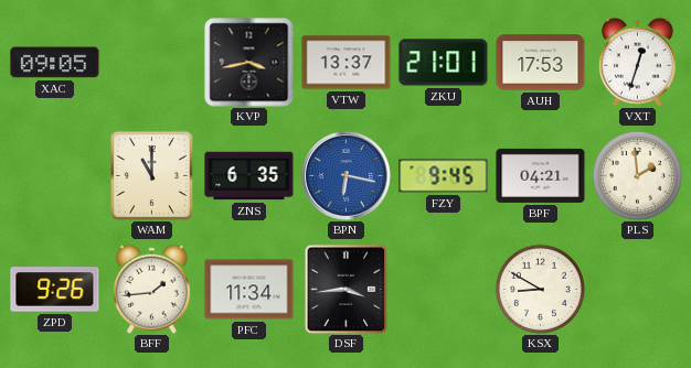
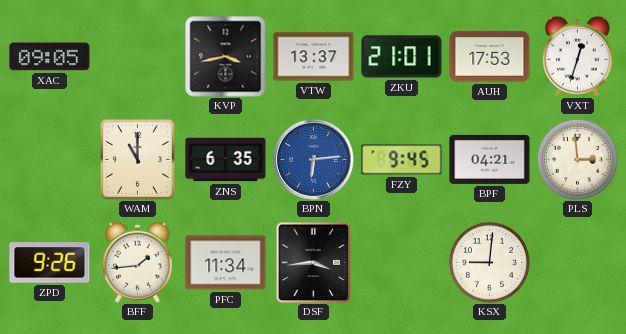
BPN: 6:17 -> 6:14
PLS: 1:59 -> 2:59
KSX: 8:50 -> 9:01
